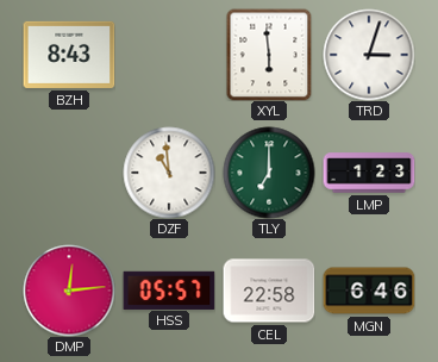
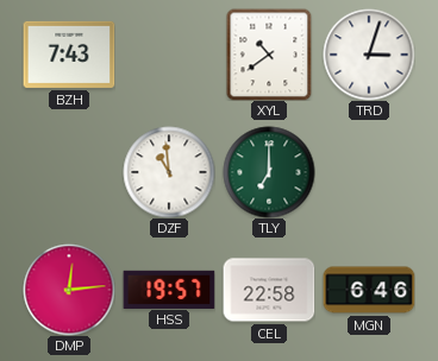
BZH: 8:43 -> 7:43
XYL: 5:59 -> 10:39
LMP: 1:23 -> none
HSS: 05:57 -> 19:57
